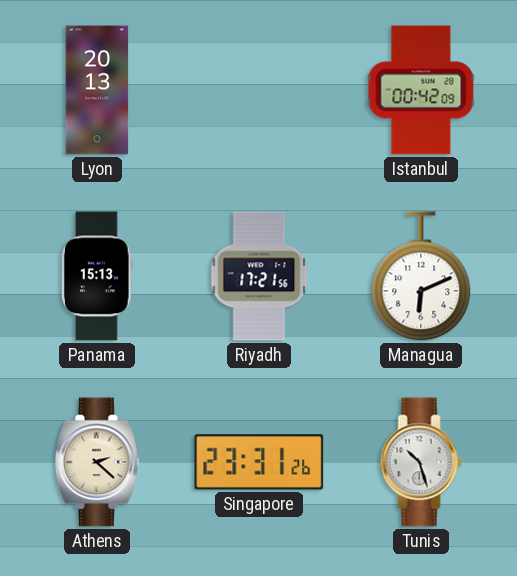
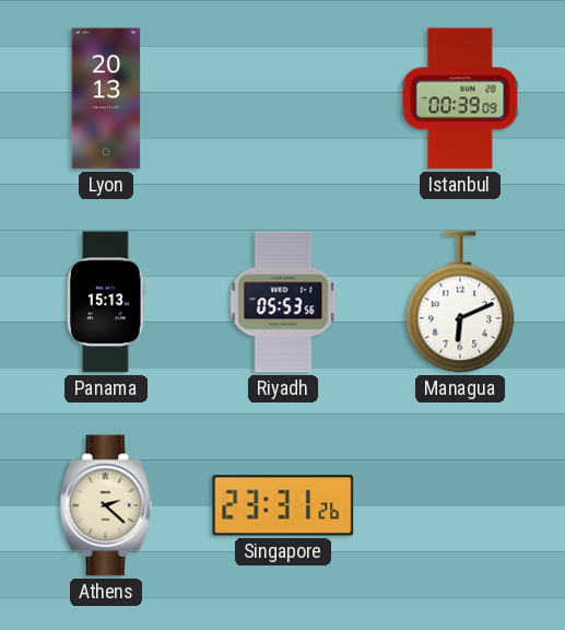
Istanbul: 00:42 -> 00:39
Riyadh: 17:21 -> 05:53
Tunis: 10:27 -> none
